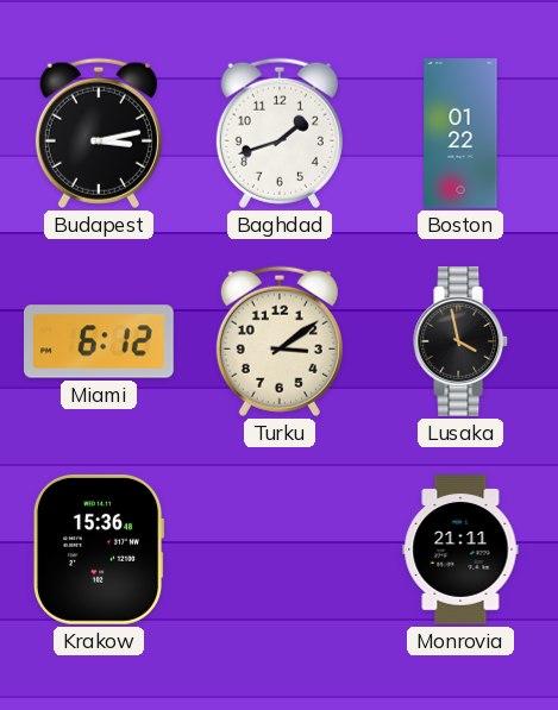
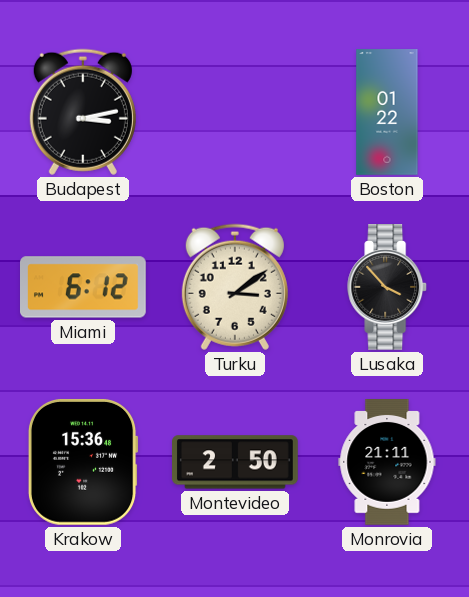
Baghdad: 1:42 -> none
Lusaka: 3:58 -> 3:53
Montevideo: none -> 2:50
